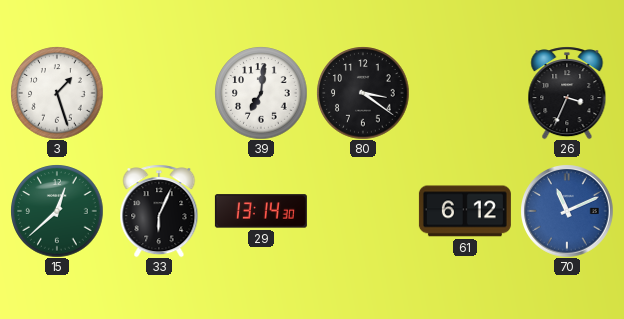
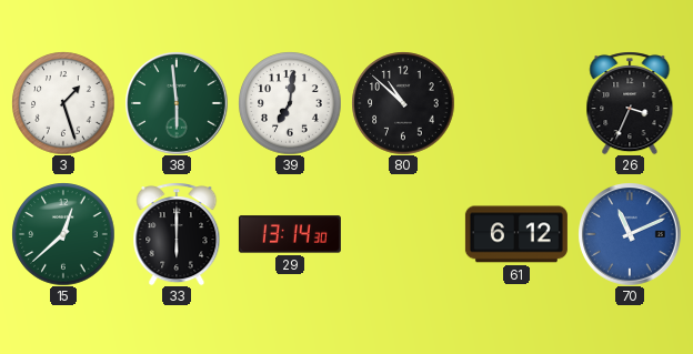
38: none -> 5:59
80: 3:21 -> 10:52
33: 6:04 -> 6:00
